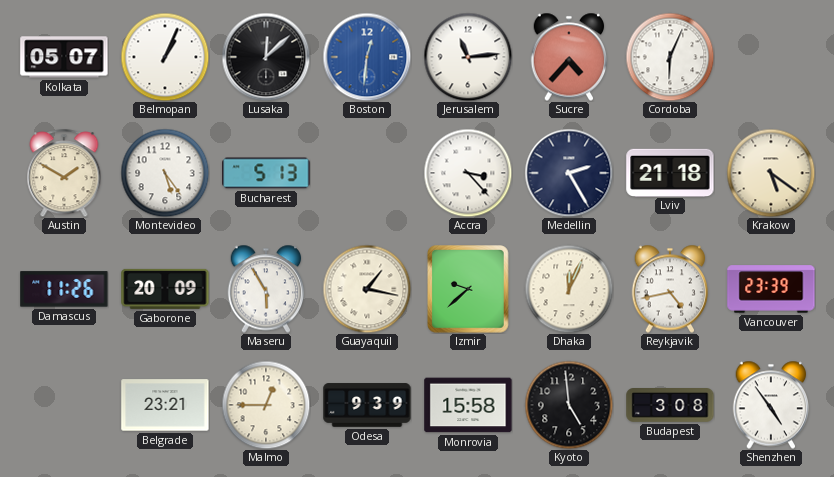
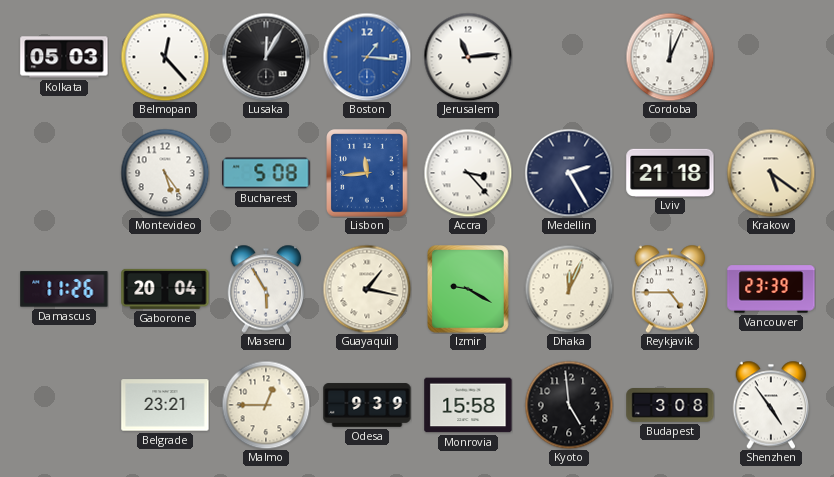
Kolkata: 05:07 -> 05:03
Belmopan: 1:04 -> 12:23
Lusaka: 12:08 -> 12:05
Boston: 12:31 -> 1:16
Sucre: 4:37 -> none
Cordoba: 6:04 -> 12:04
Austin: 1:50 -> none
Bucharest: 5:13 -> 5:08
Lisbon: none -> 11:44
Gaborone: 20:09 -> 20:04
Izmir: 9:38 -> 9:20
Reykjavik: 4:43 -> 4:45
